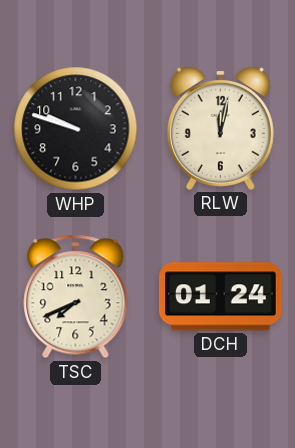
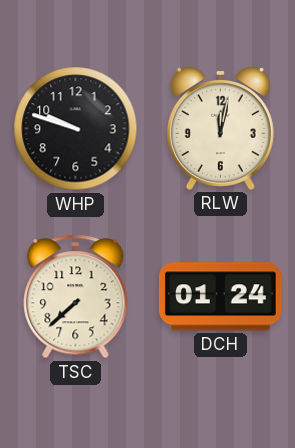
TSC: 7:41 -> 7:38
